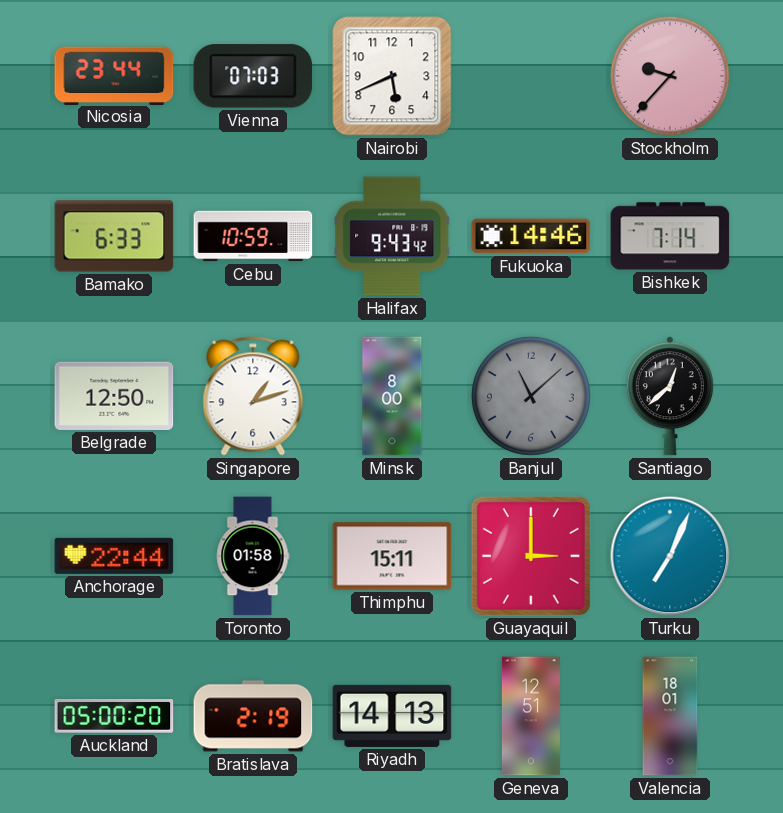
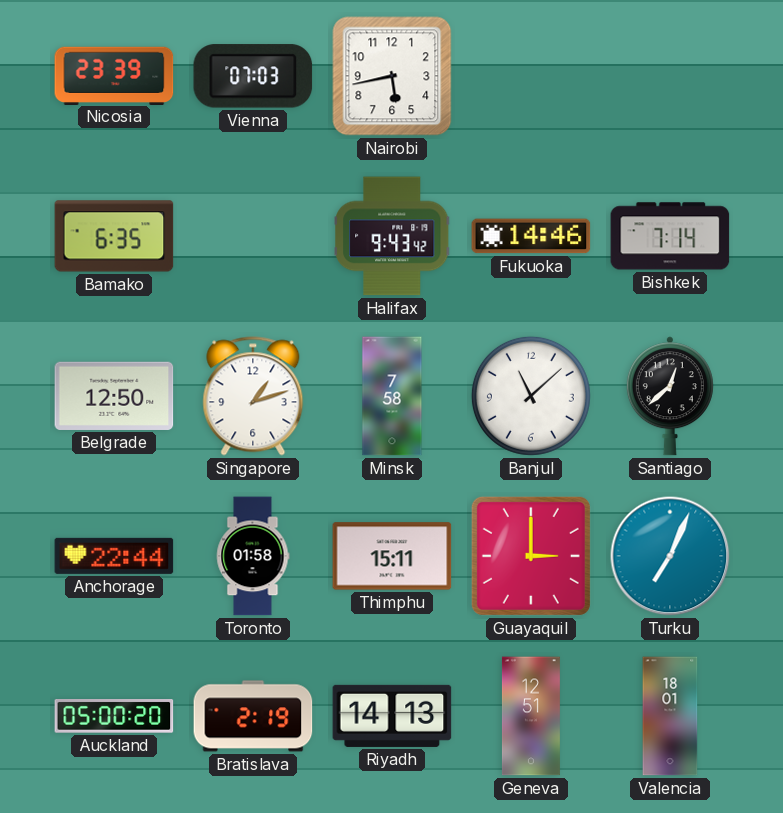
Nicosia: 23:44 -> 23:39
Nairobi: 5:41 -> 5:43
Stockholm: 9:37 -> none
Bamako: 6:33 -> 6:35
Cebu: 10:59 -> none
Minsk: 8:00 -> 7:58
Banjul dial: grey -> white
